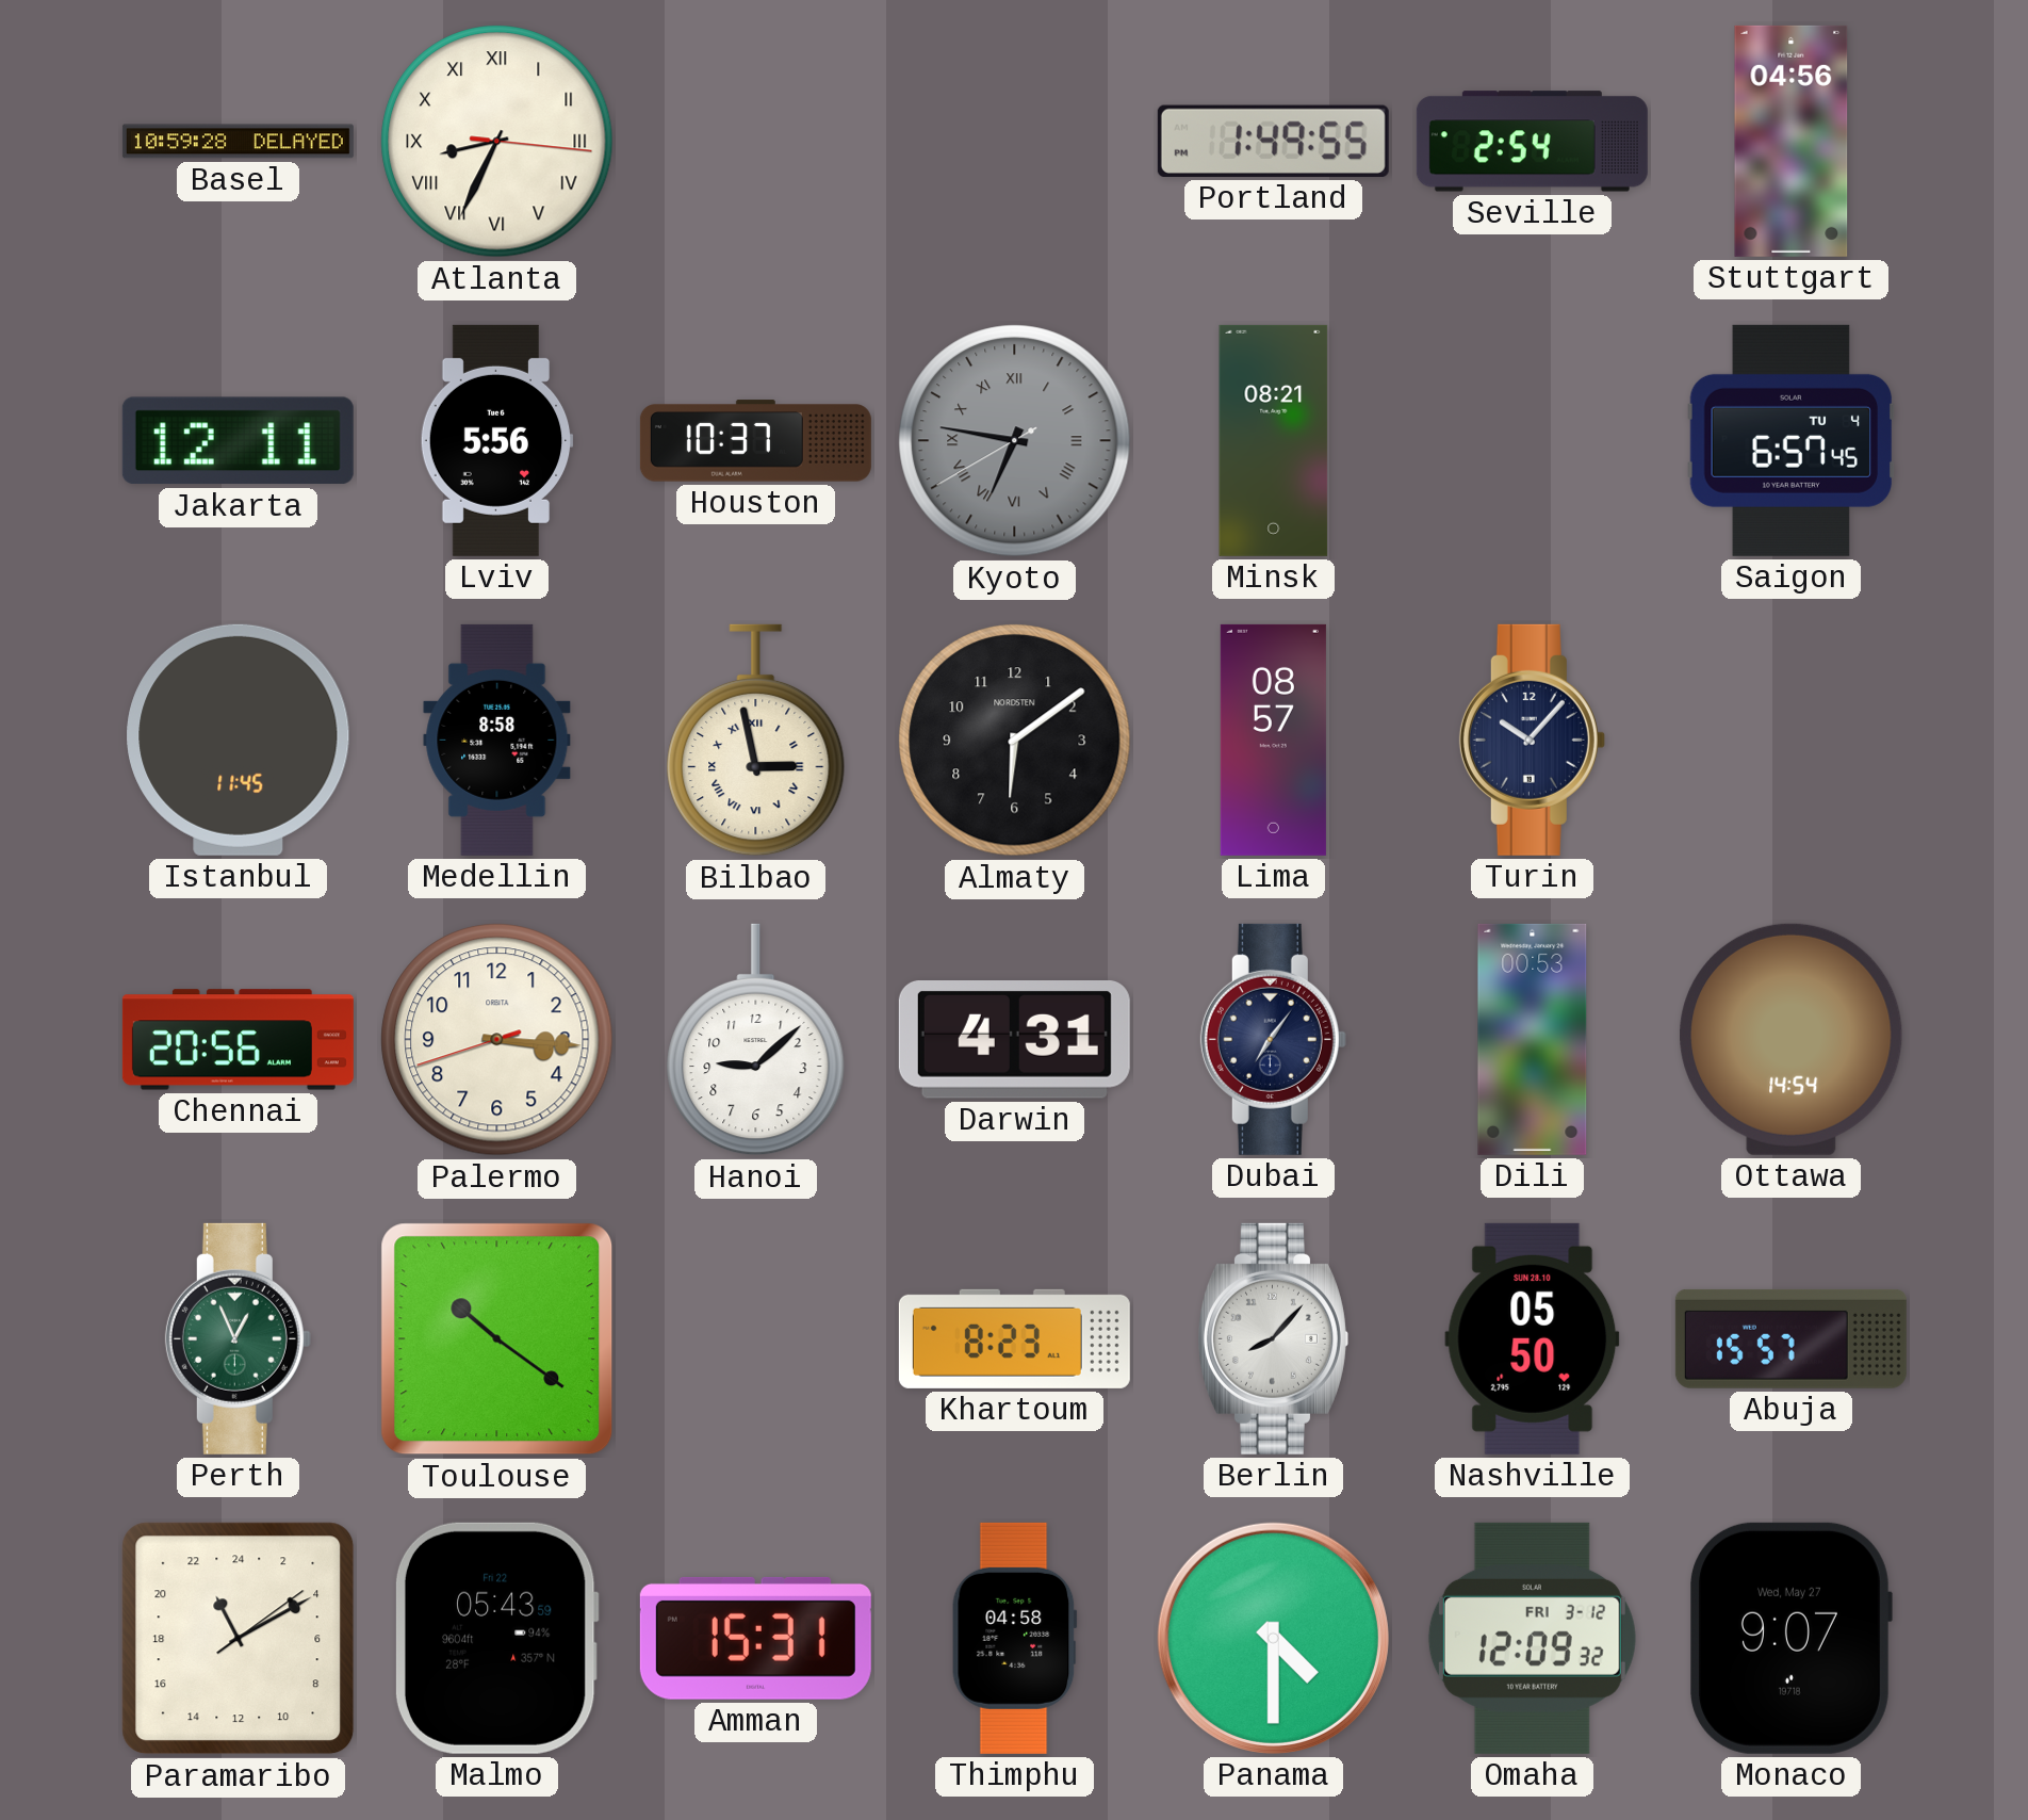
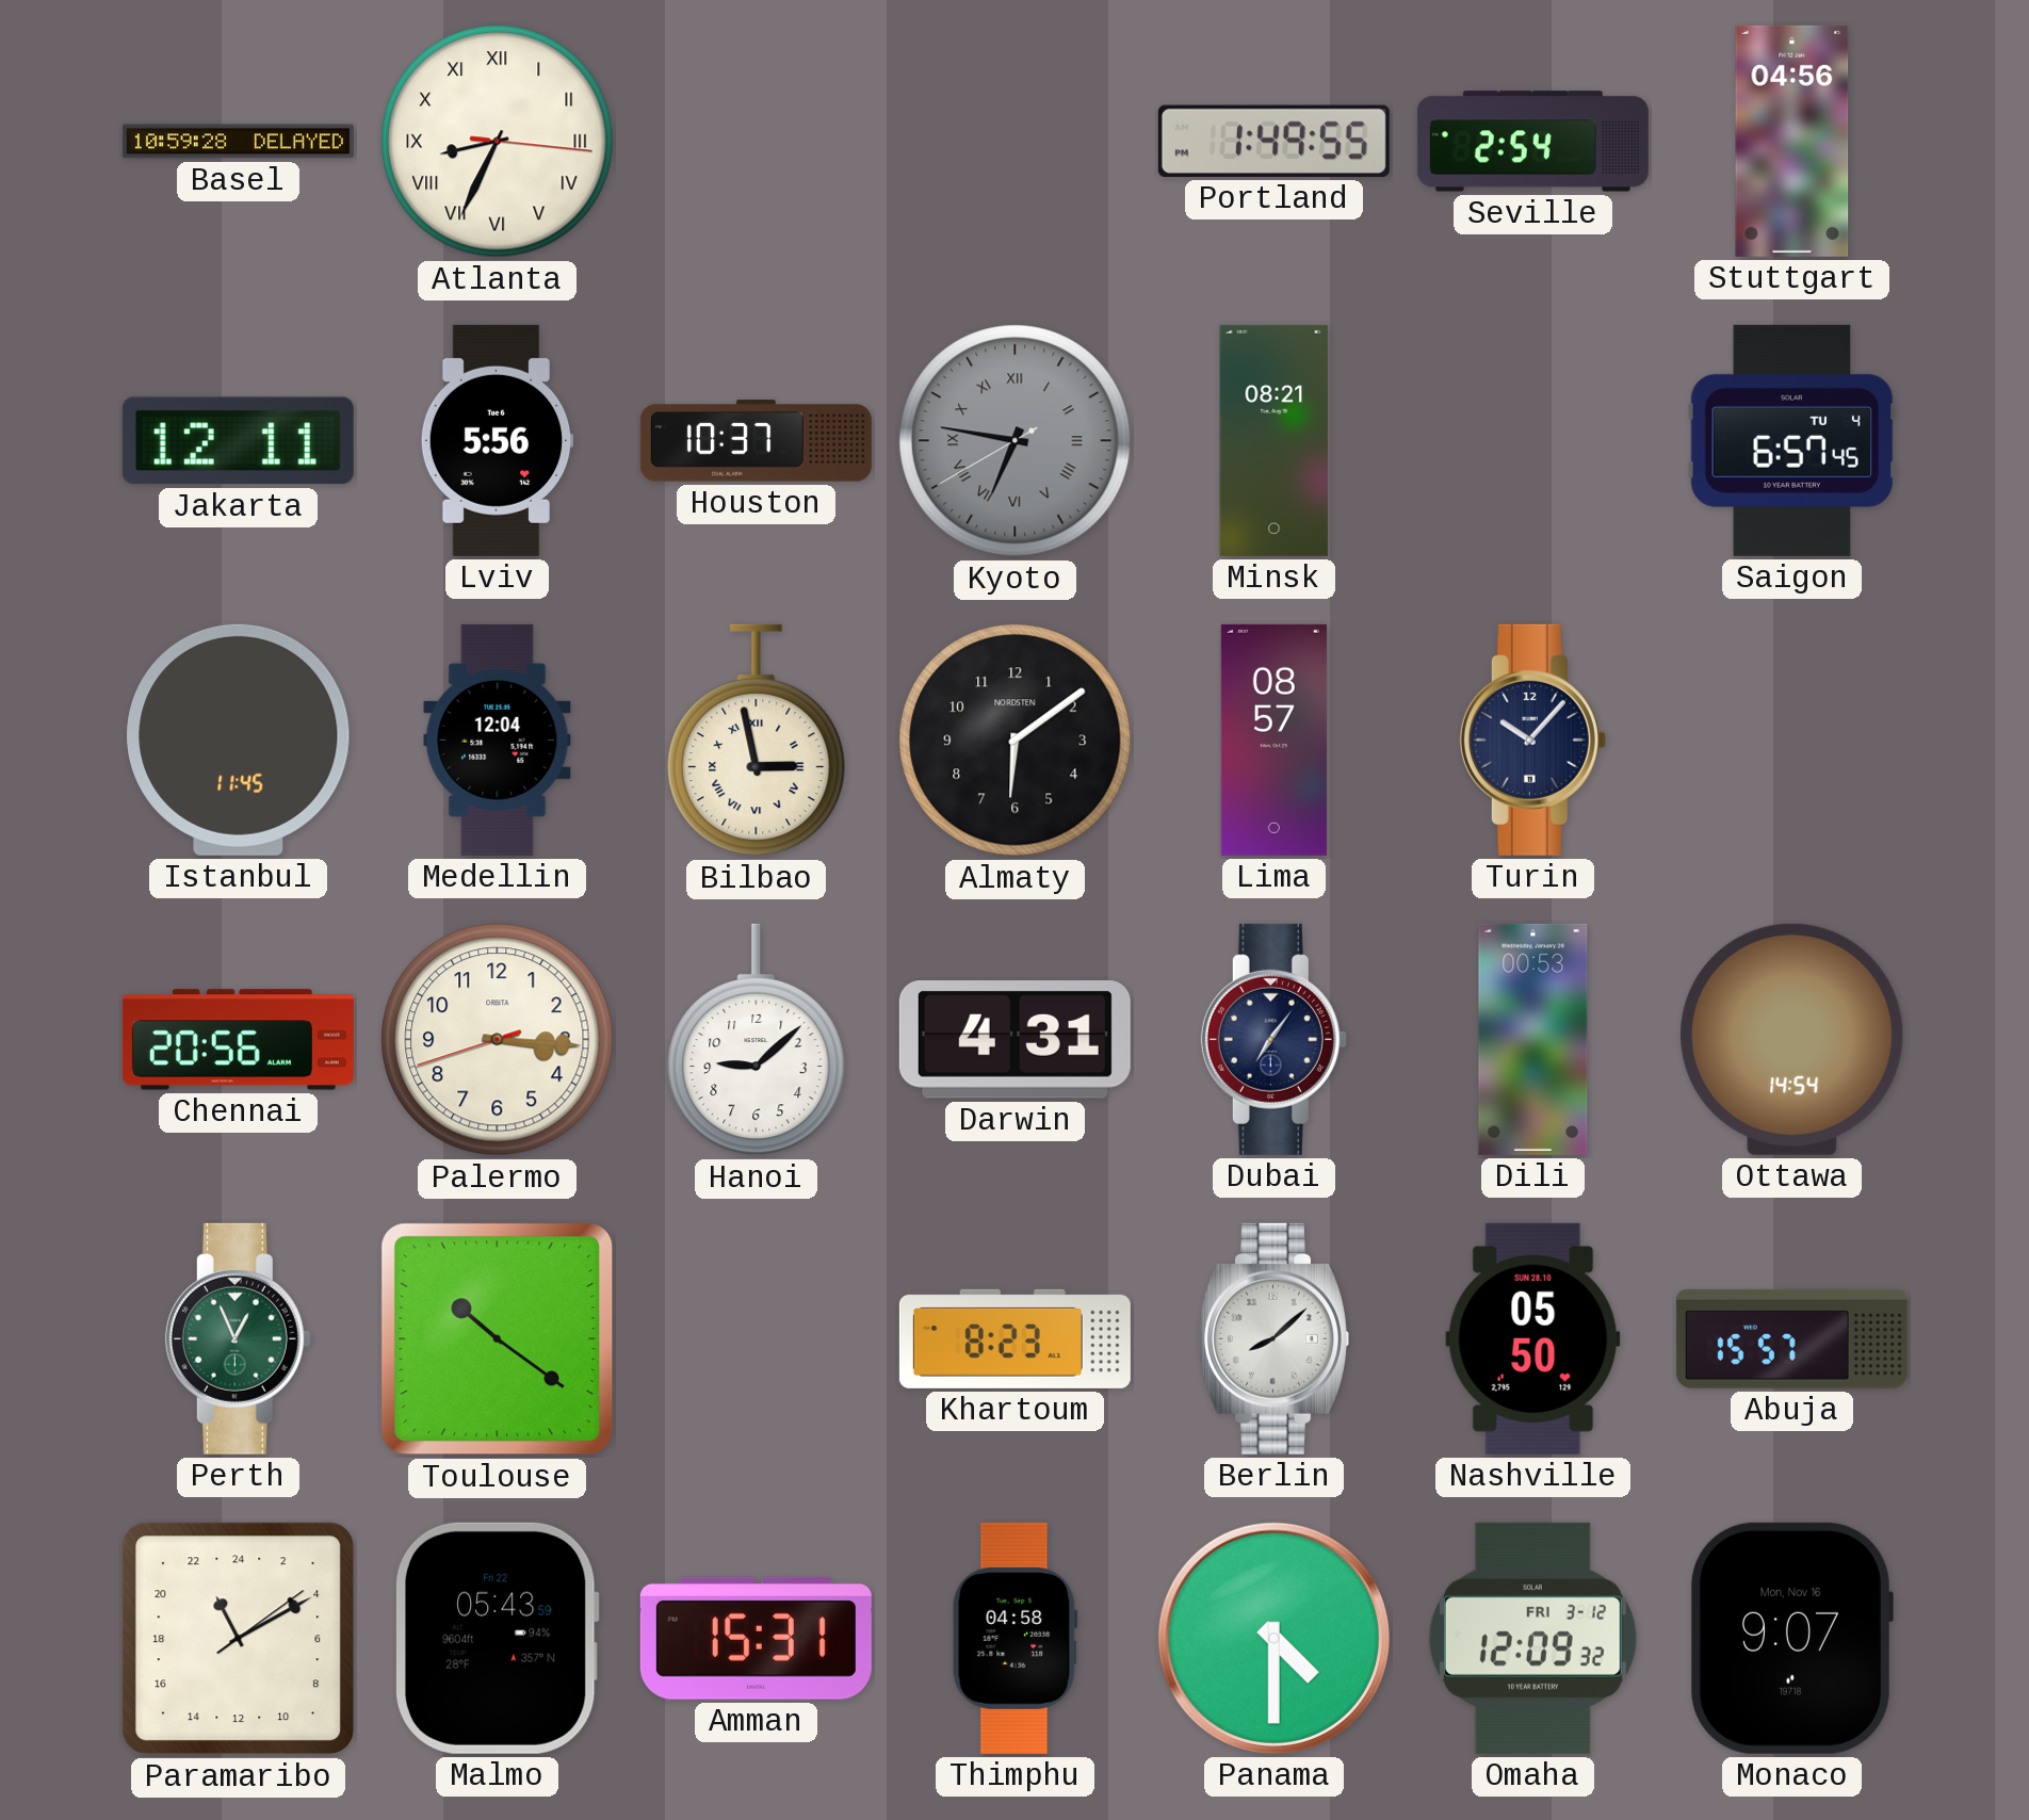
Medellin: 8:58 -> 12:04
Berlin: 8:07 -> 8:08
Monaco date: Wed, May 27 -> Mon, Nov 16
